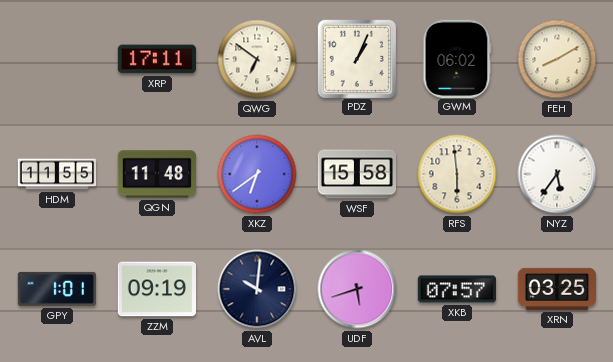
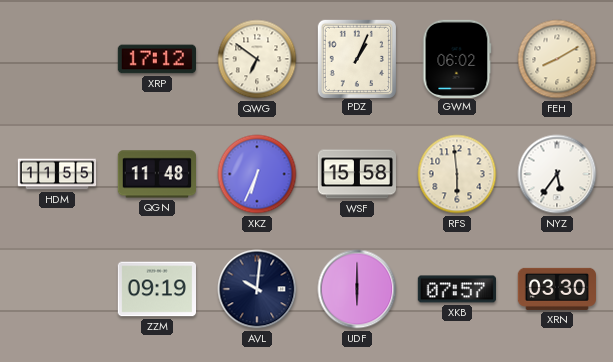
XRP: 17:11 -> 17:12
XKZ: 6:39 -> 6:34
GPY: 1:01 -> none
UDF: 5:42 -> 6:00
XRN: 03:25 -> 03:30
